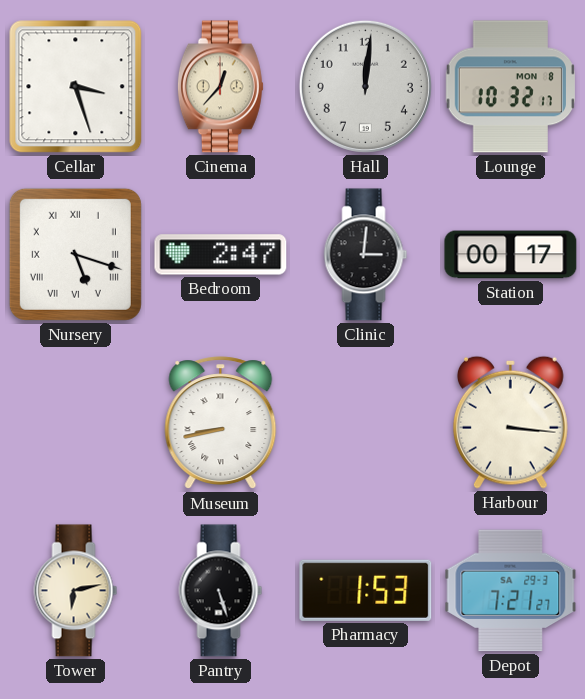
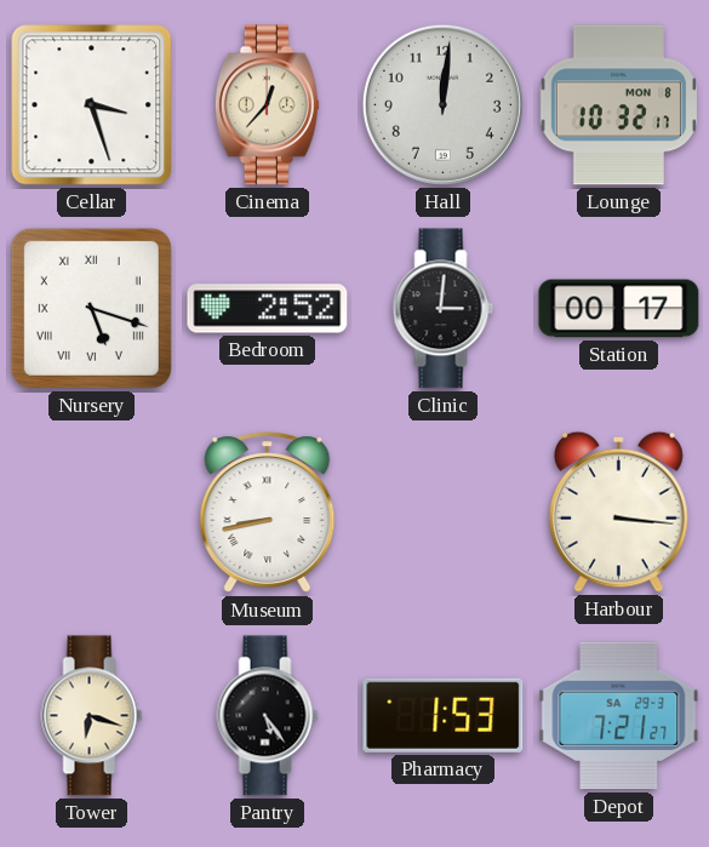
Bedroom: 2:47 -> 2:52
Tower: 6:13 -> 6:18
Pantry: 5:27 -> 5:24
